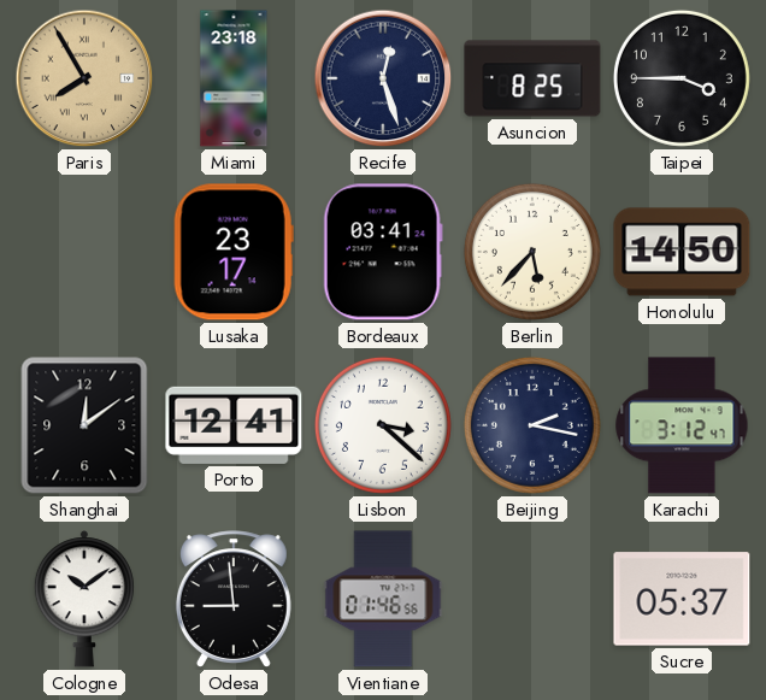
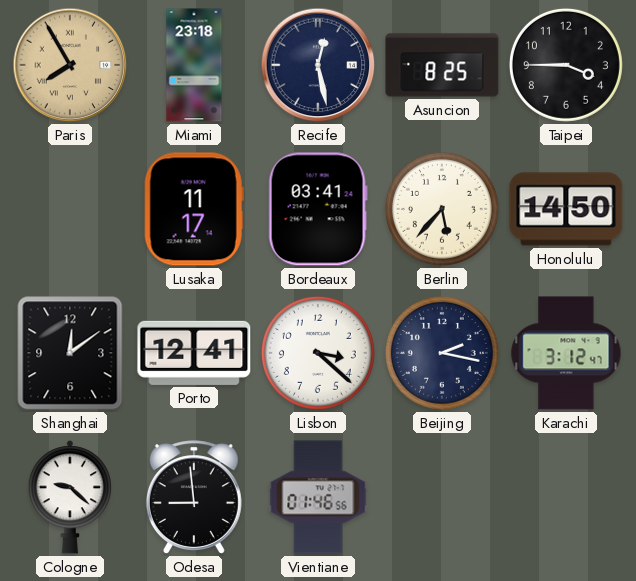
Recife: 12:27 -> 12:28
Lusaka: 23:17 -> 11:17
Cologne: 10:09 -> 9:22
Sucre: 05:37 -> none
